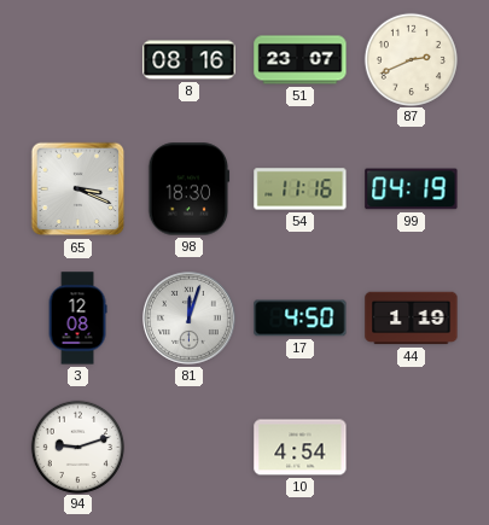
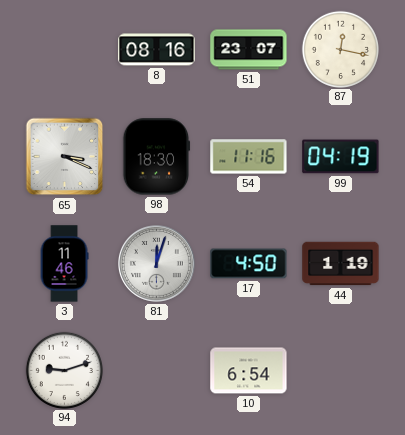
87: 2:41 -> 12:17
3: 12:08 -> 11:46
10: 4:54 -> 6:54
